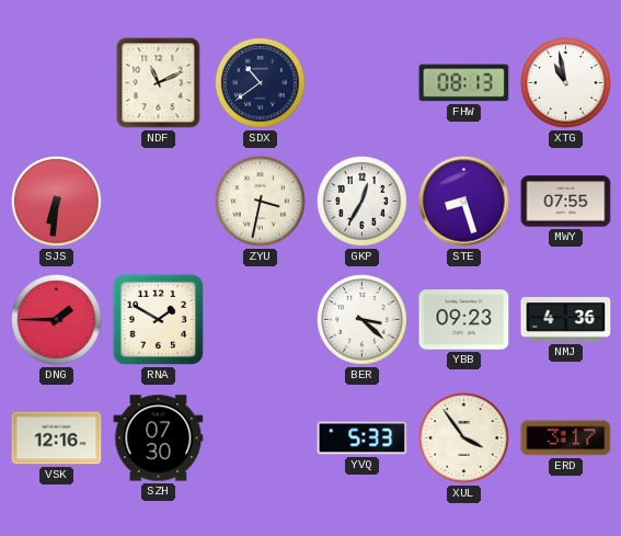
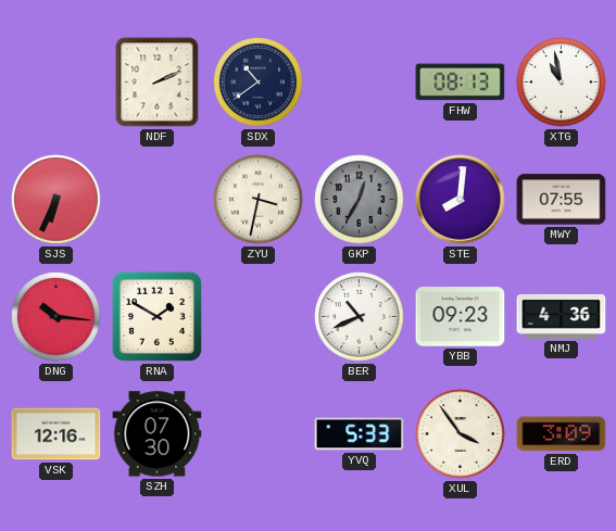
NDF: 11:11 -> 2:11
SJS: 6:31 -> 6:34
GKP dial: white -> grey
STE: 8:27 -> 8:01
DNG: 1:45 -> 10:16
BER: 3:22 -> 10:41
ERD: 3:17 -> 3:09
